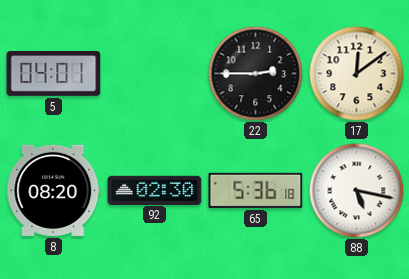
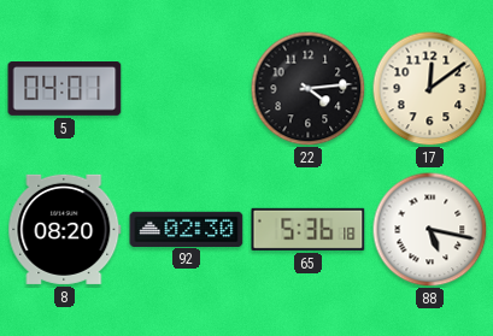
22: 2:45 -> 4:14
